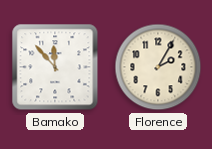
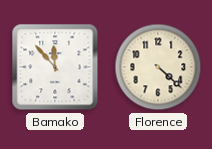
Florence: 2:05 -> 4:22
